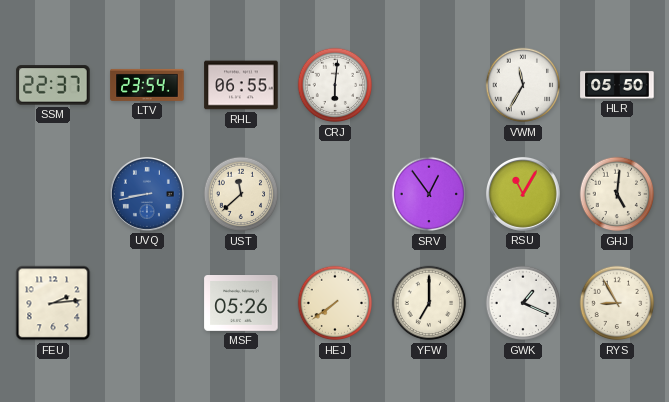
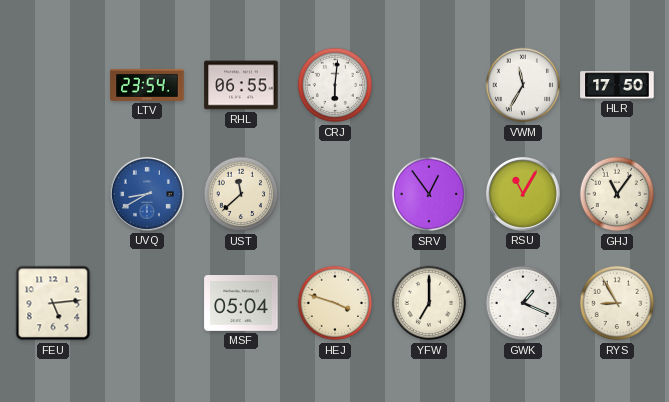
SSM: 22:37 -> none
HLR: 05:50 -> 17:50
UVQ: 8:43 -> 8:40
GHJ: 5:01 -> 11:06
FEU: 2:14 -> 5:14
MSF: 05:26 -> 05:04
HEJ: 7:39 -> 3:48
